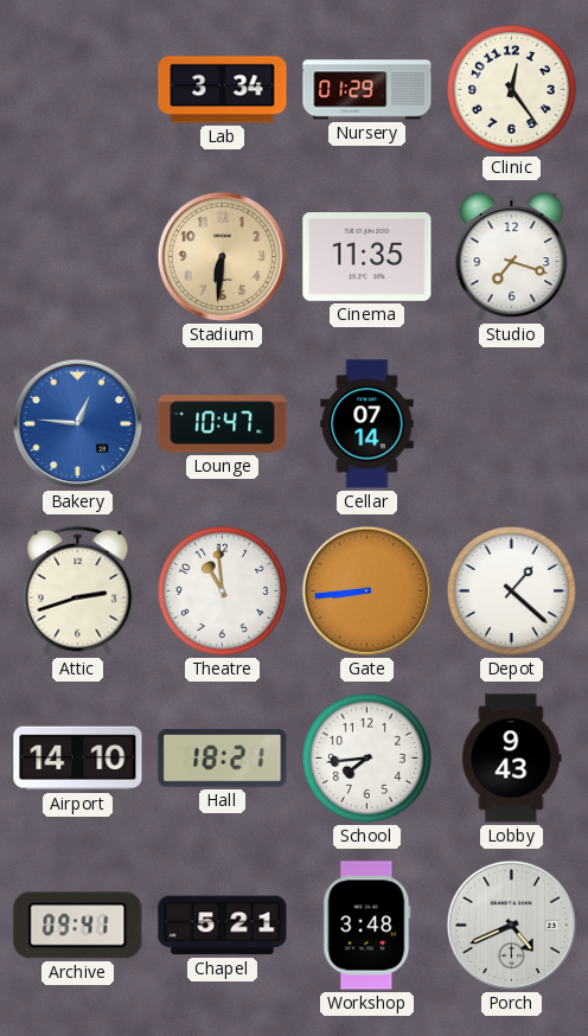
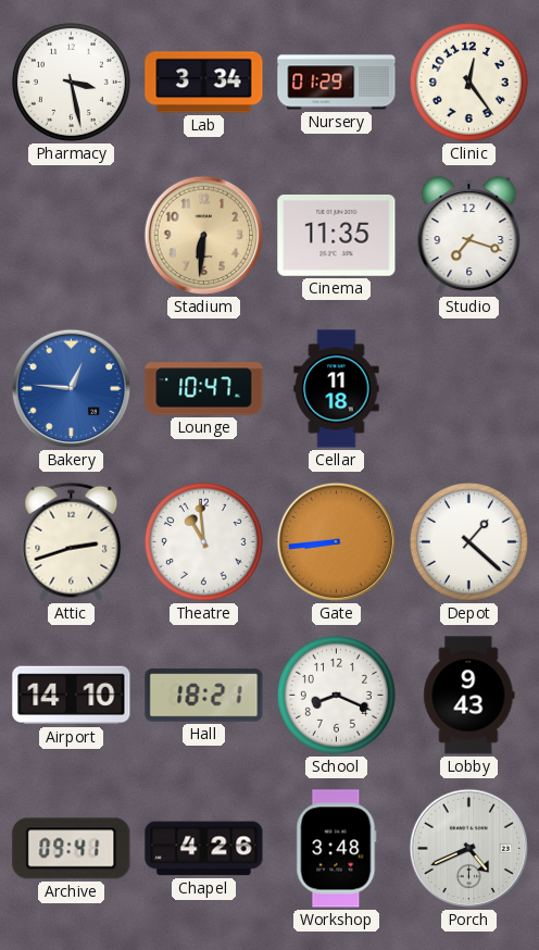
Pharmacy: none -> 3:28
Cellar: 07:14 -> 11:18
School: 7:44 -> 8:19
Chapel: 5:21 -> 4:26
